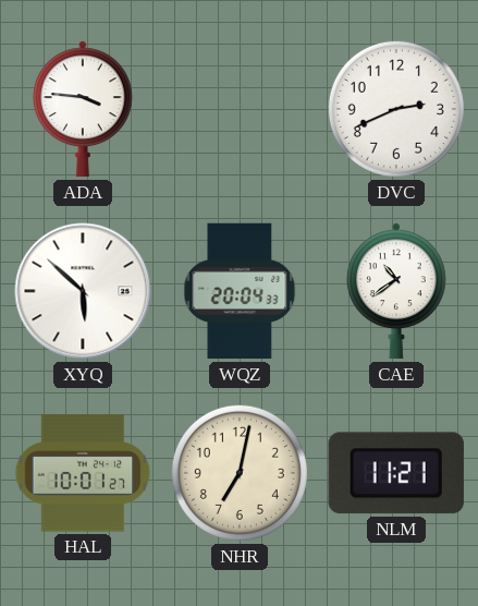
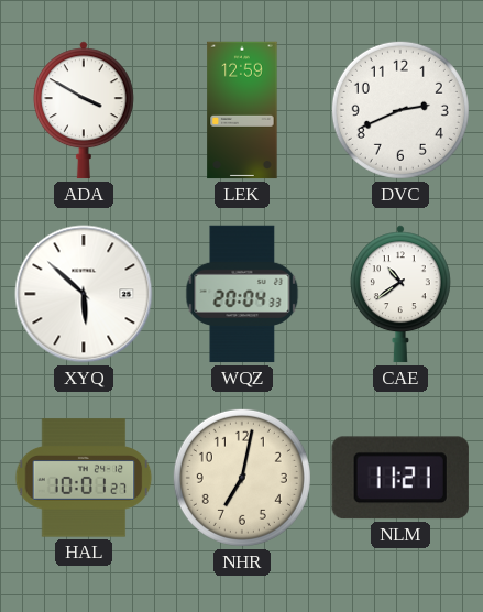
ADA: 3:46 -> 3:50
LEK: none -> 12:59
